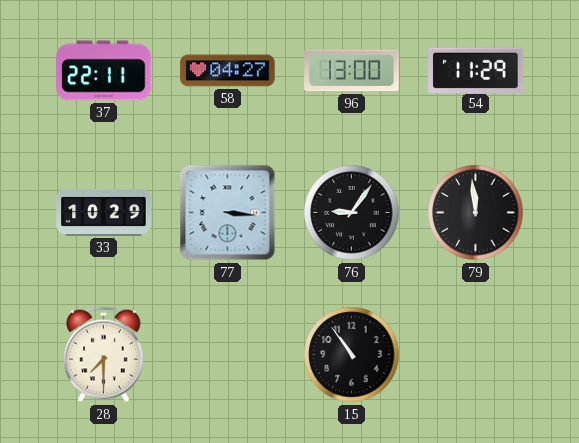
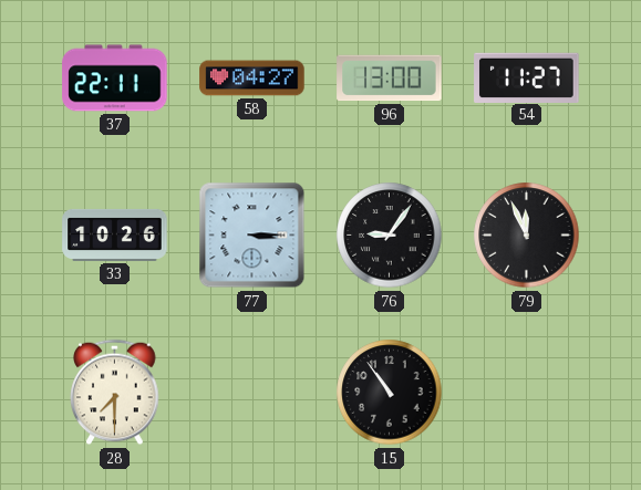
54: 11:29 -> 11:27
33: 10:29 -> 10:26
77: 3:16 -> 3:15
79: 11:59 -> 11:56
